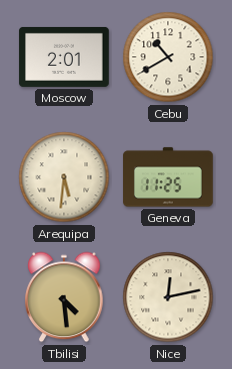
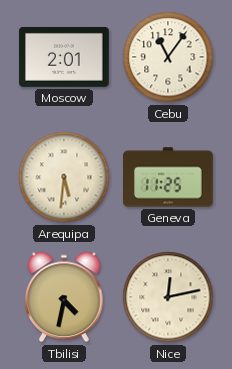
Cebu: 10:40 -> 11:06
Tbilisi: 4:29 -> 4:32
